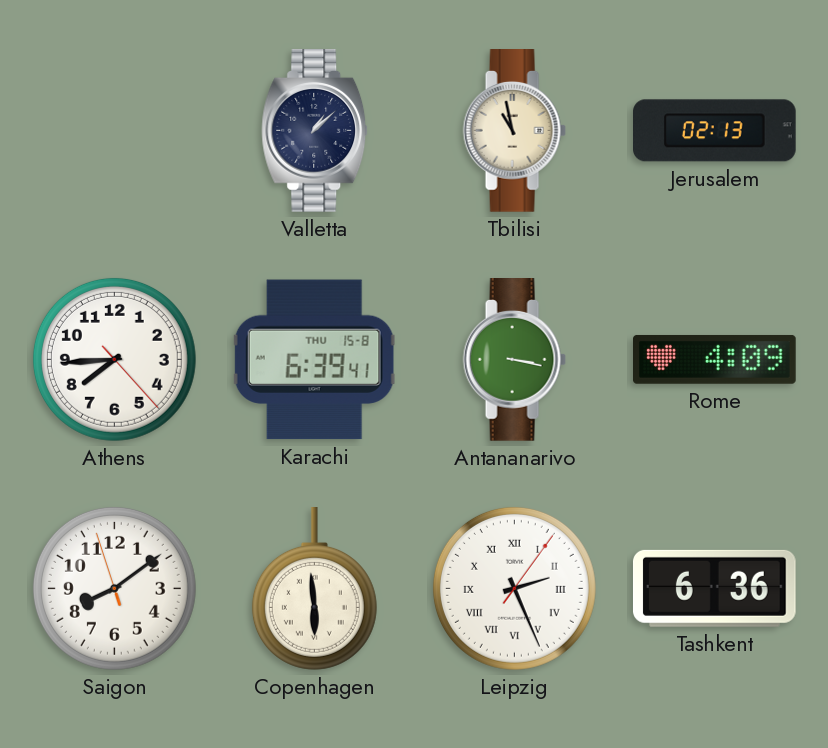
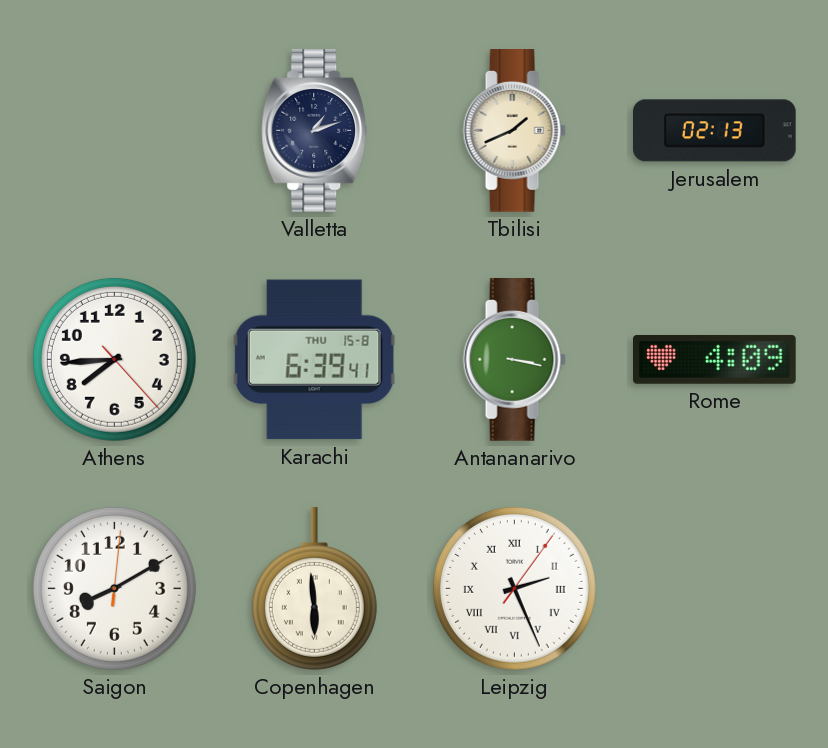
Valletta: 1:08 -> 1:12
Tbilisi: 10:58 -> 1:41
Saigon: 8:08 -> 8:10
Tashkent: 6:36 -> none
